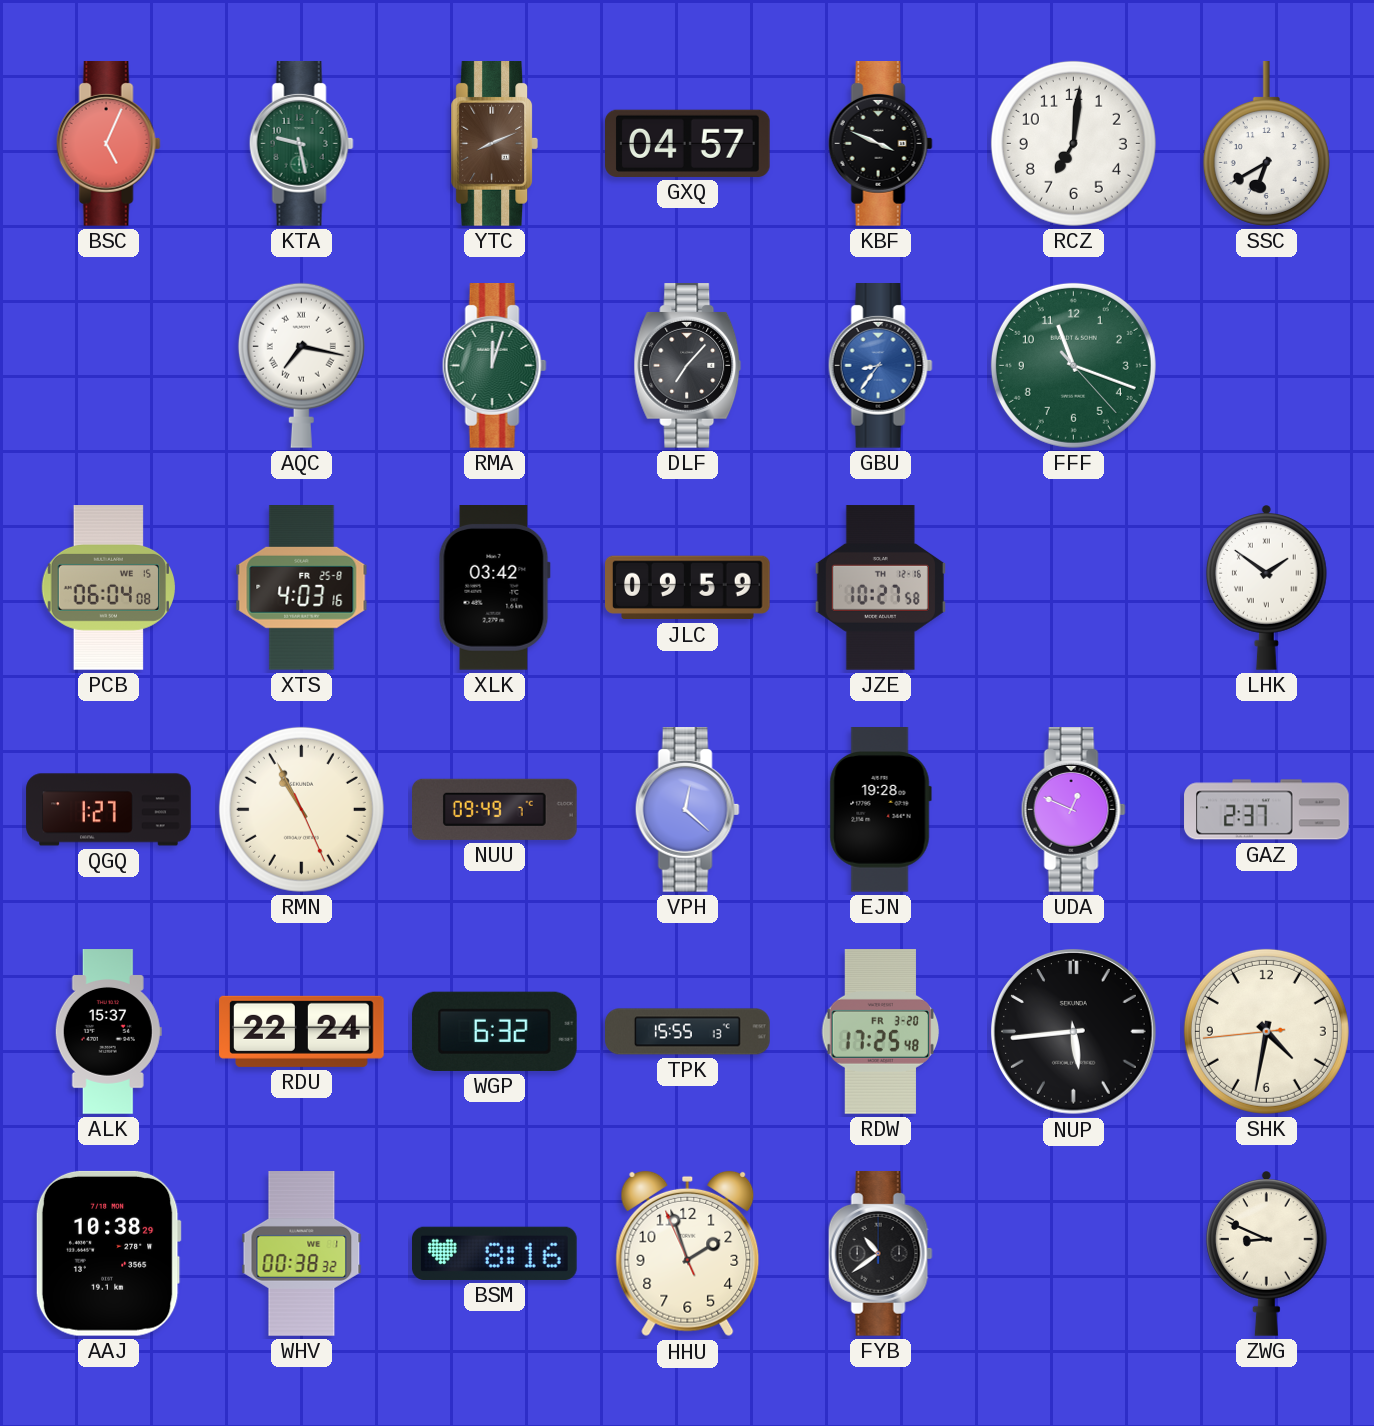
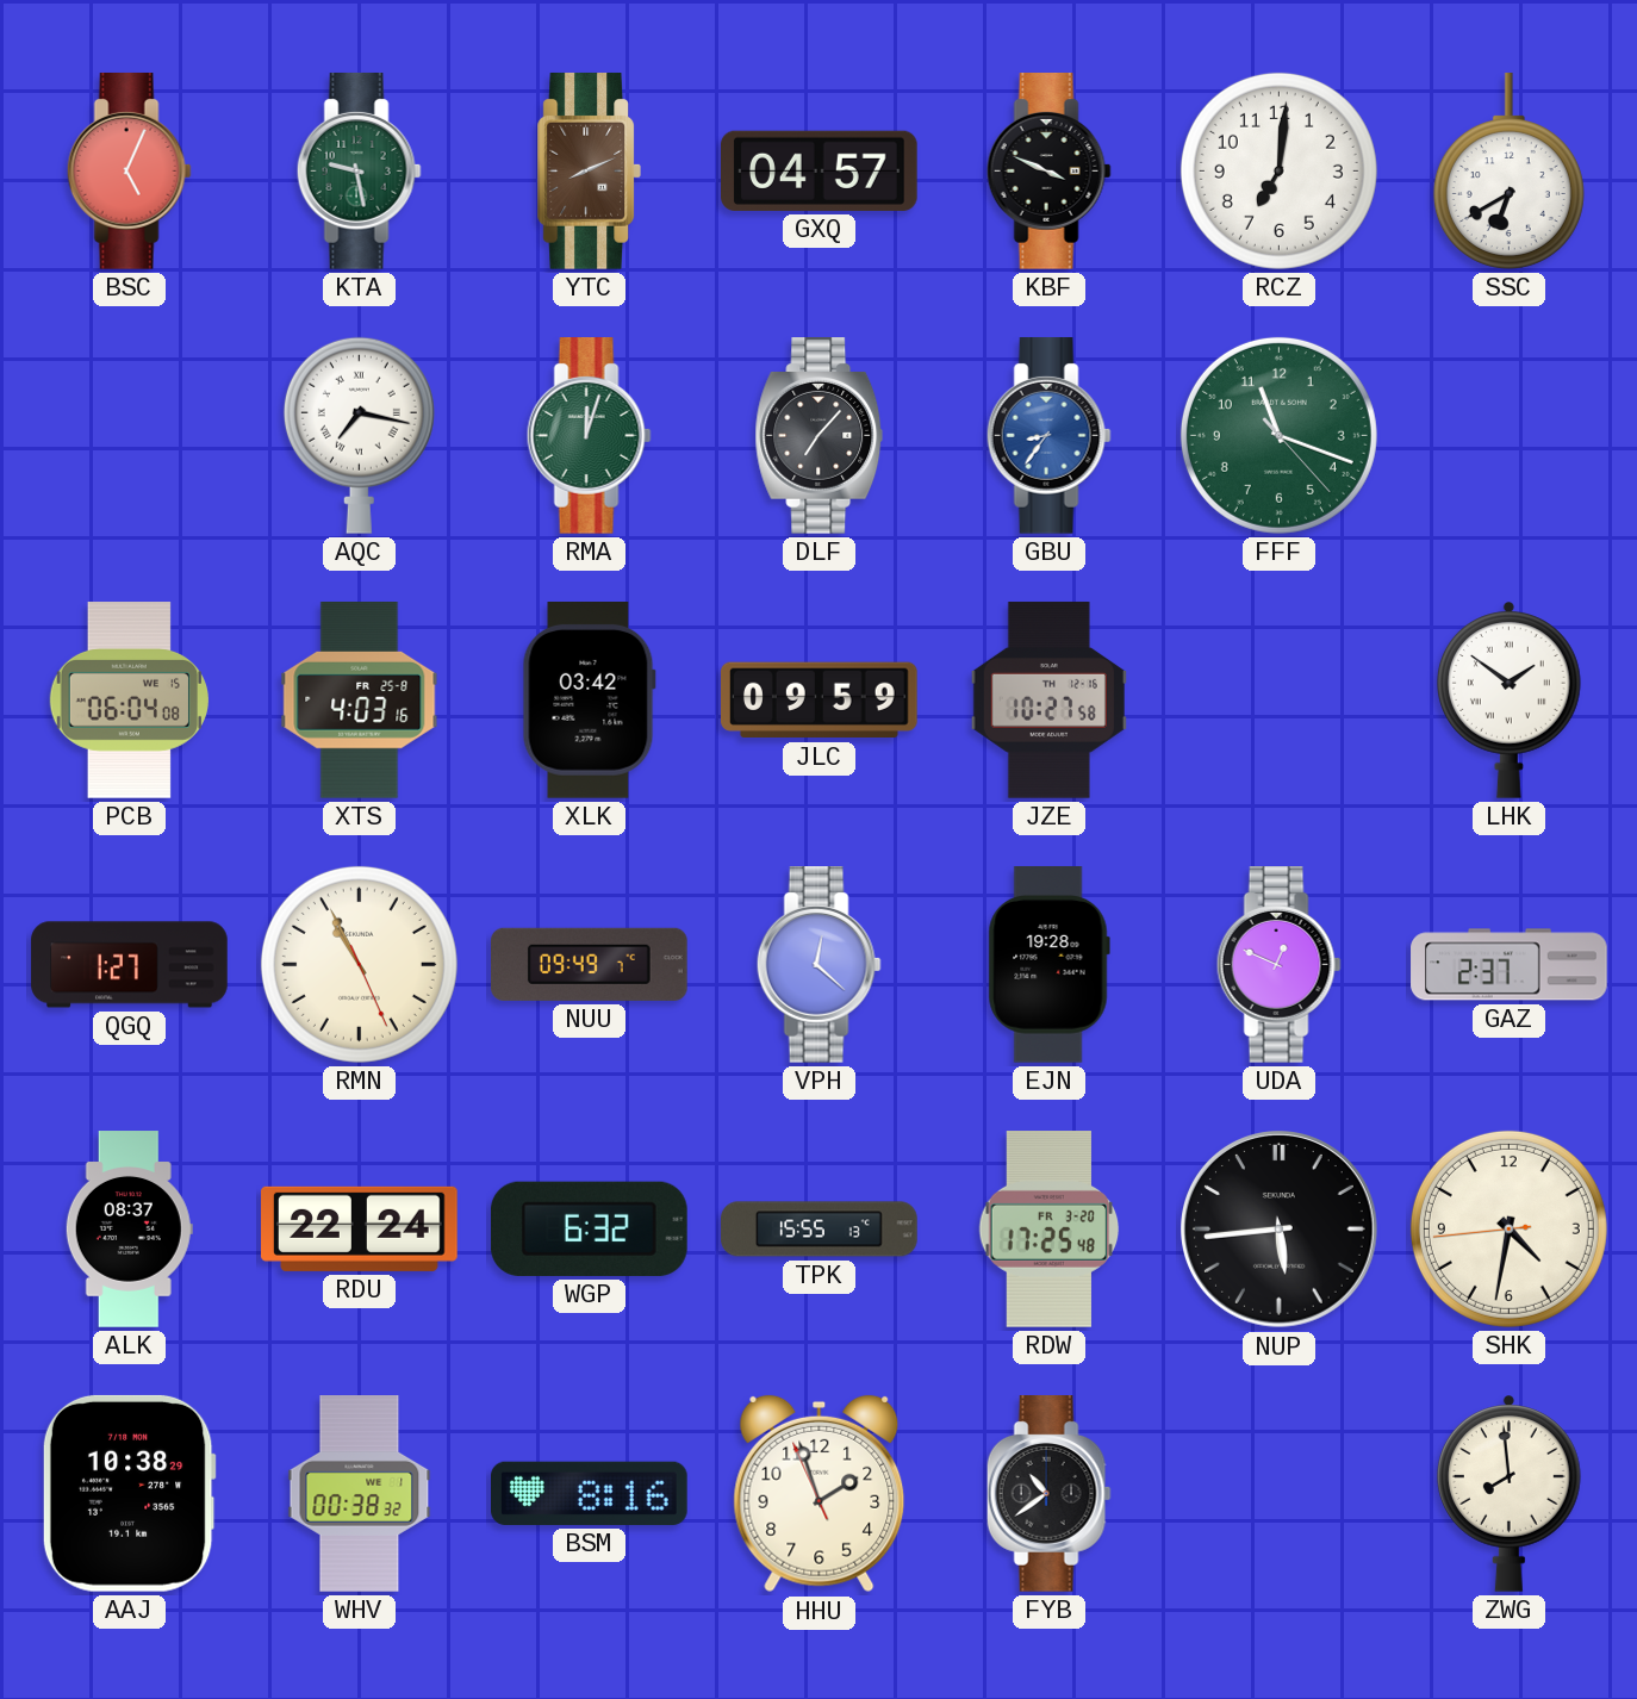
ALK: 15:37 -> 08:37
ZWG: 8:49 -> 7:59
